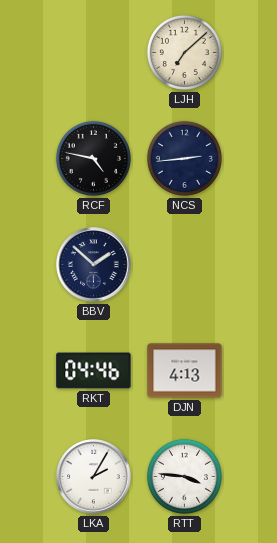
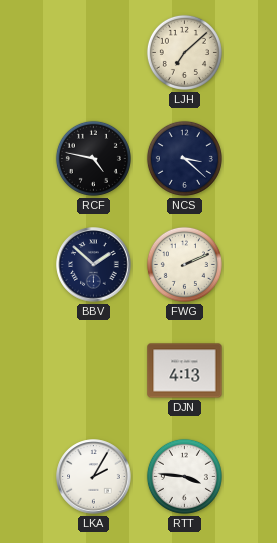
NCS: 2:44 -> 3:22
FWG: none -> 2:11
RKT: 04:46 -> none
